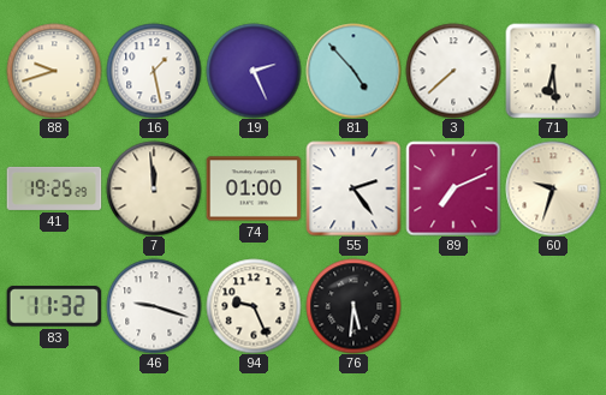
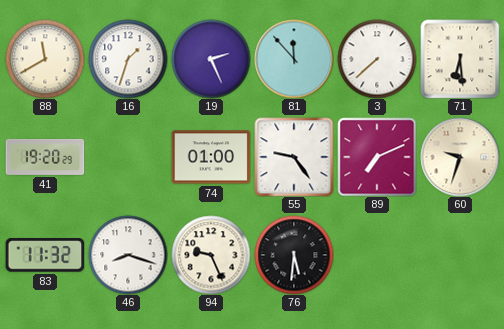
88: 9:42 -> 11:40
16: 1:28 -> 1:33
81: 4:53 -> 11:53
41: 19:25 -> 19:20
7: 11:59 -> none
55: 2:24 -> 9:24
46: 9:18 -> 8:18
